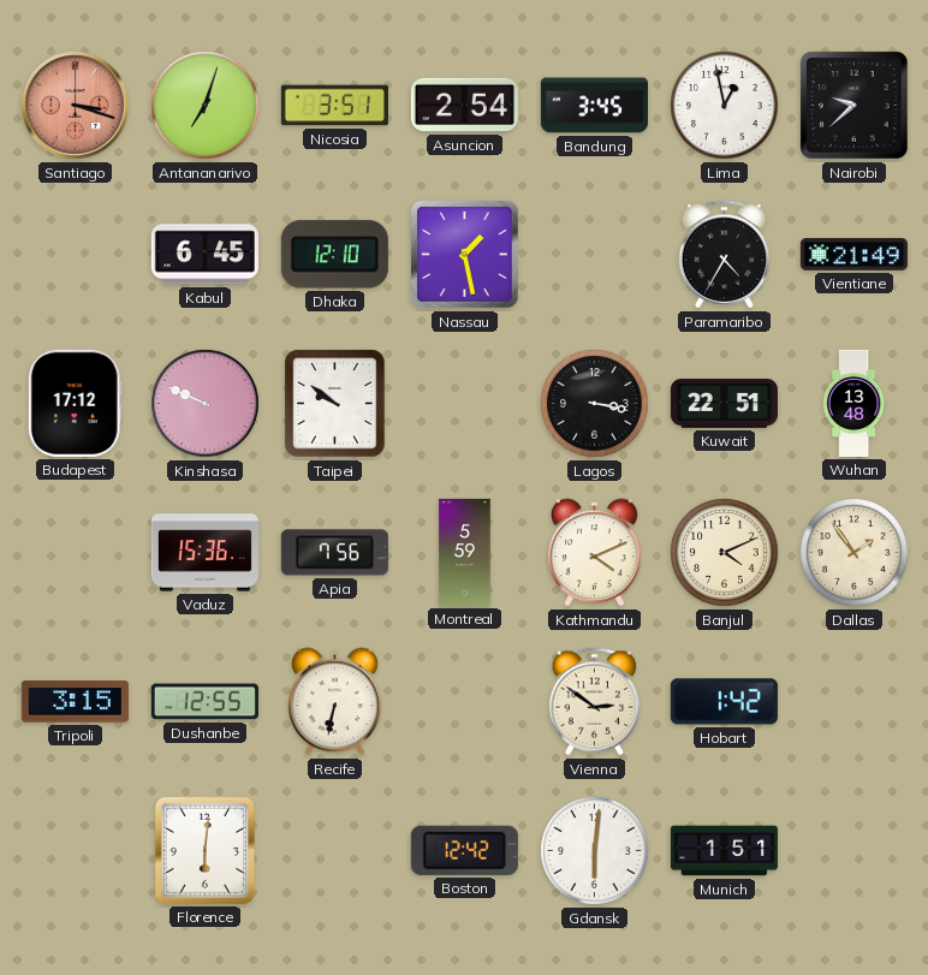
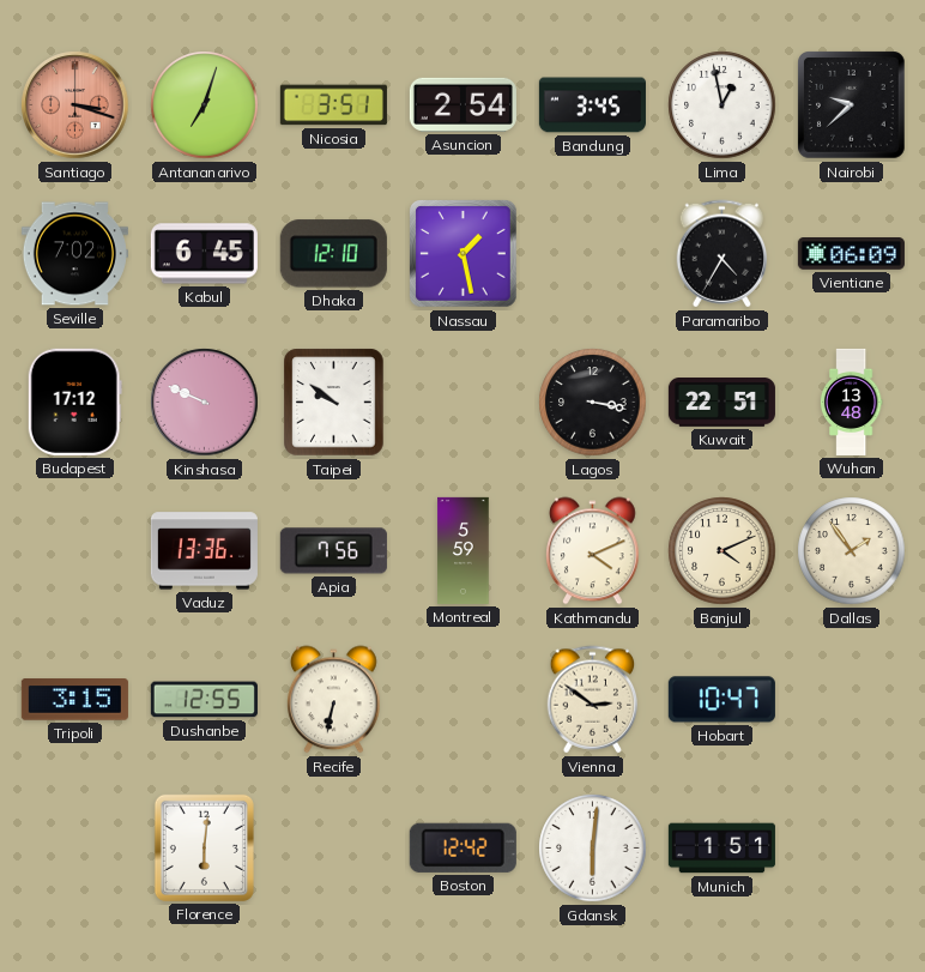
Seville: none -> 7:02
Vientiane: 21:49 -> 06:09
Vaduz: 15:36 -> 13:36
Hobart: 1:42 -> 10:47
